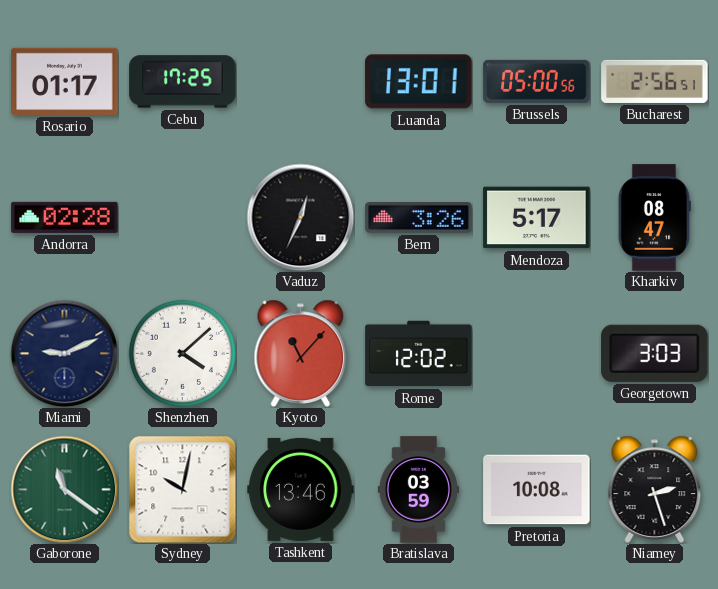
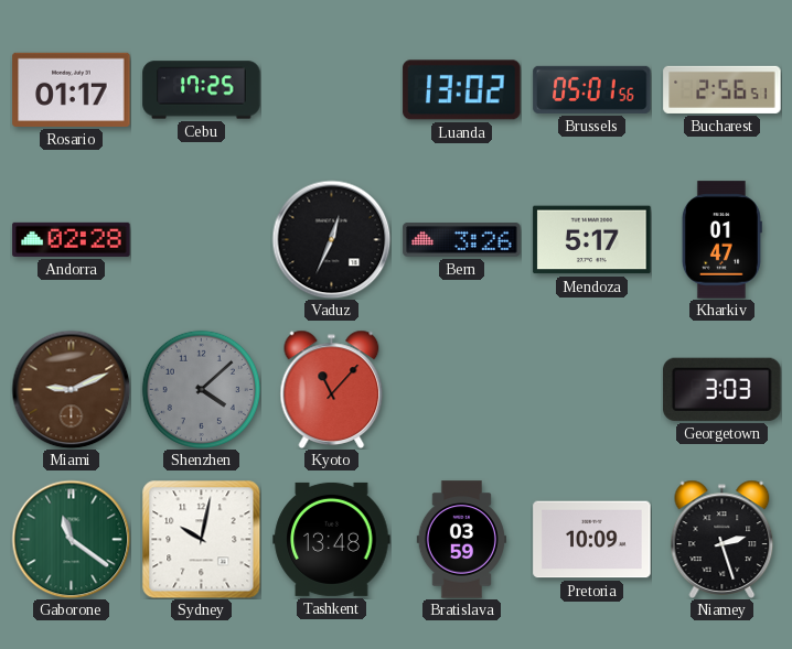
Luanda: 13:01 -> 13:02
Brussels: 05:00 -> 05:01
Kharkiv: 08:47 -> 01:47
Miami dial: navy -> brown
Shenzhen dial: white -> grey
Rome: 12:02 -> none
Tashkent: 13:46 -> 13:48
Pretoria: 10:08 -> 10:09
